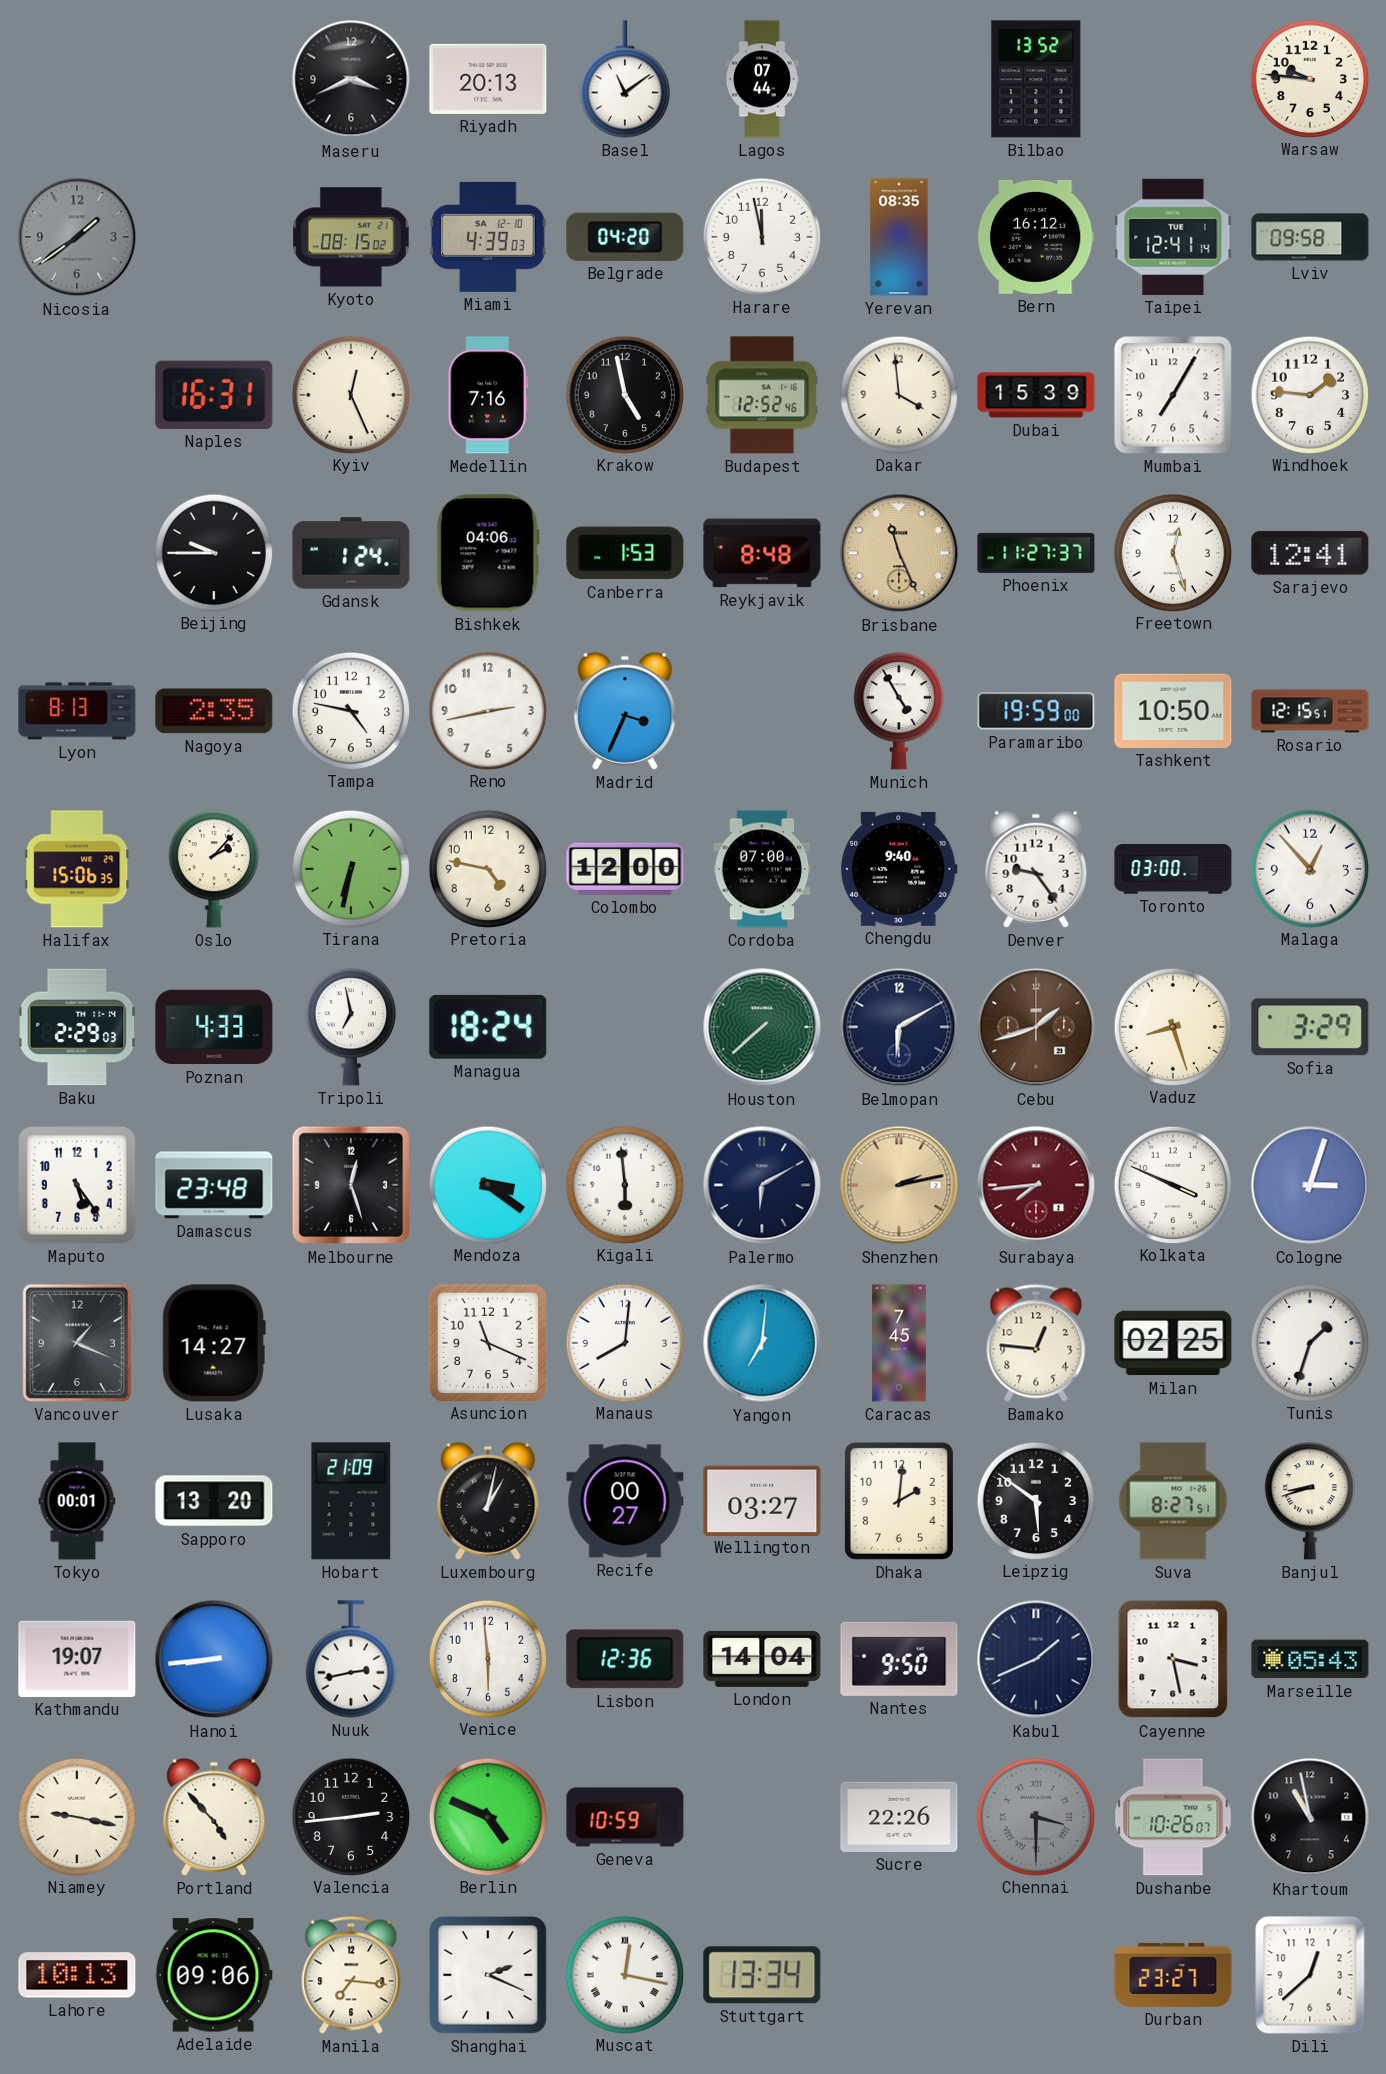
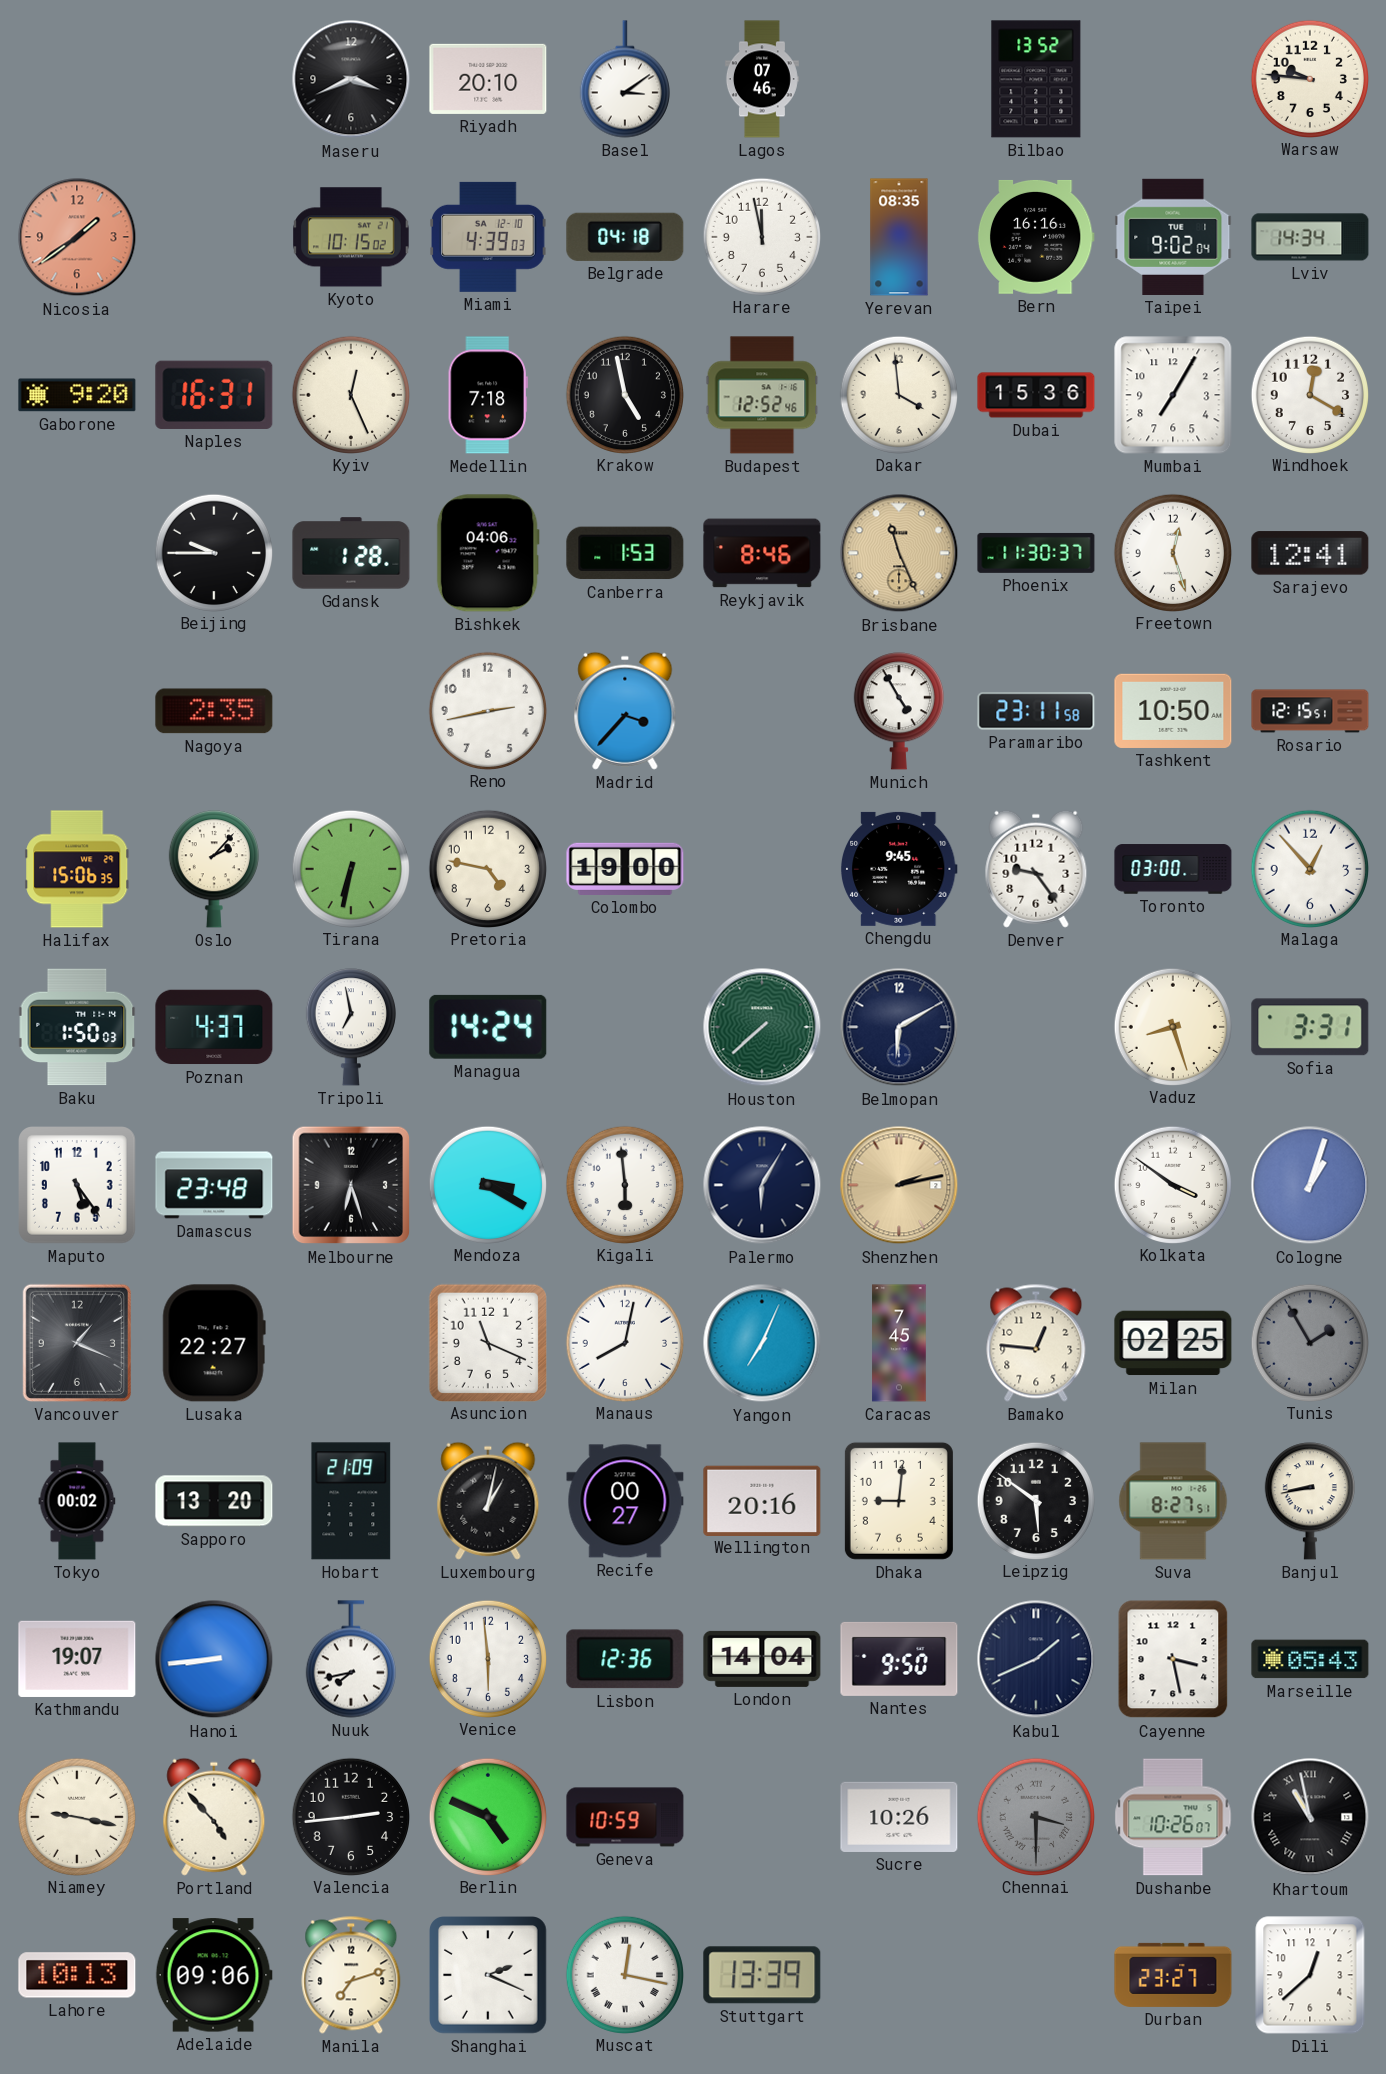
Riyadh: 20:13 -> 20:10
Basel: 11:09 -> 3:09
Lagos: 07:44 -> 07:46
Nicosia dial: grey -> salmon
Kyoto: 08:15 -> 10:15
Belgrade: 04:20 -> 04:18
Bern: 16:12 -> 16:16
Taipei: 12:41 -> 9:02
Lviv: 09:58 -> 14:34
Gaborone: none -> 9:20
Medellin: 7:16 -> 7:18
Dubai: 15:39 -> 15:36
Windhoek: 1:46 -> 12:20
Gdansk: 1:24 -> 1:28
Reykjavik: 8:48 -> 8:46
Phoenix: 11:27 -> 11:30
Lyon: 8:13 -> none
Tampa: 4:47 -> none
Madrid: 3:34 -> 3:37
Paramaribo: 19:59 -> 23:11
Colombo: 12:00 -> 19:00
Cordoba: 07:00 -> none
Chengdu: 9:40 -> 9:45
Baku: 2:29 -> 1:50
Poznan: 4:33 -> 4:37
Managua: 18:24 -> 14:24
Cebu: 1:42 -> none
Sofia: 3:29 -> 3:31
Melbourne: 12:27 -> 6:27
Mendoza: 3:21 -> 3:20
Palermo: 6:10 -> 6:05
Surabaya: 7:44 -> none
Kolkata: 3:49 -> 3:51
Cologne: 3:03 -> 1:03
Lusaka: 14:27 -> 22:27
Manaus: 8:01 -> 8:02
Yangon: 7:01 -> 7:04
Tunis: 1:33 -> 1:55
Tunis dial: white -> grey
Tokyo: 00:01 -> 00:02
Wellington: 03:27 -> 20:16
Dhaka: 2:01 -> 9:01
Banjul: 8:42 -> 8:43
Nuuk: 2:43 -> 7:43
Sucre: 22:26 -> 10:26
Khartoum numerals: Arabic -> Roman
Manila: 7:16 -> 7:12
Stuttgart: 13:34 -> 13:39
